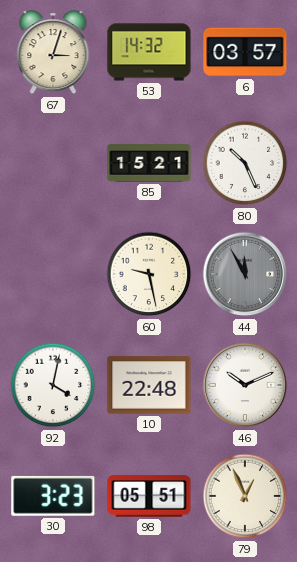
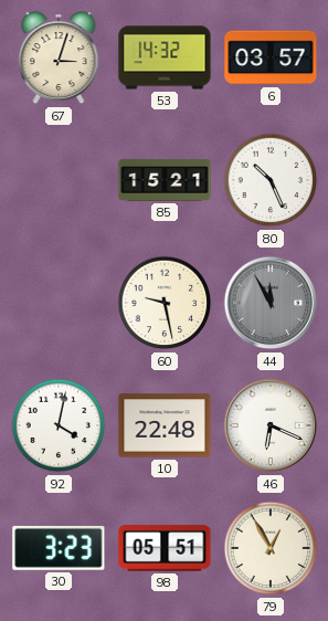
46: 10:11 -> 6:19
79: 12:56 -> 12:55
